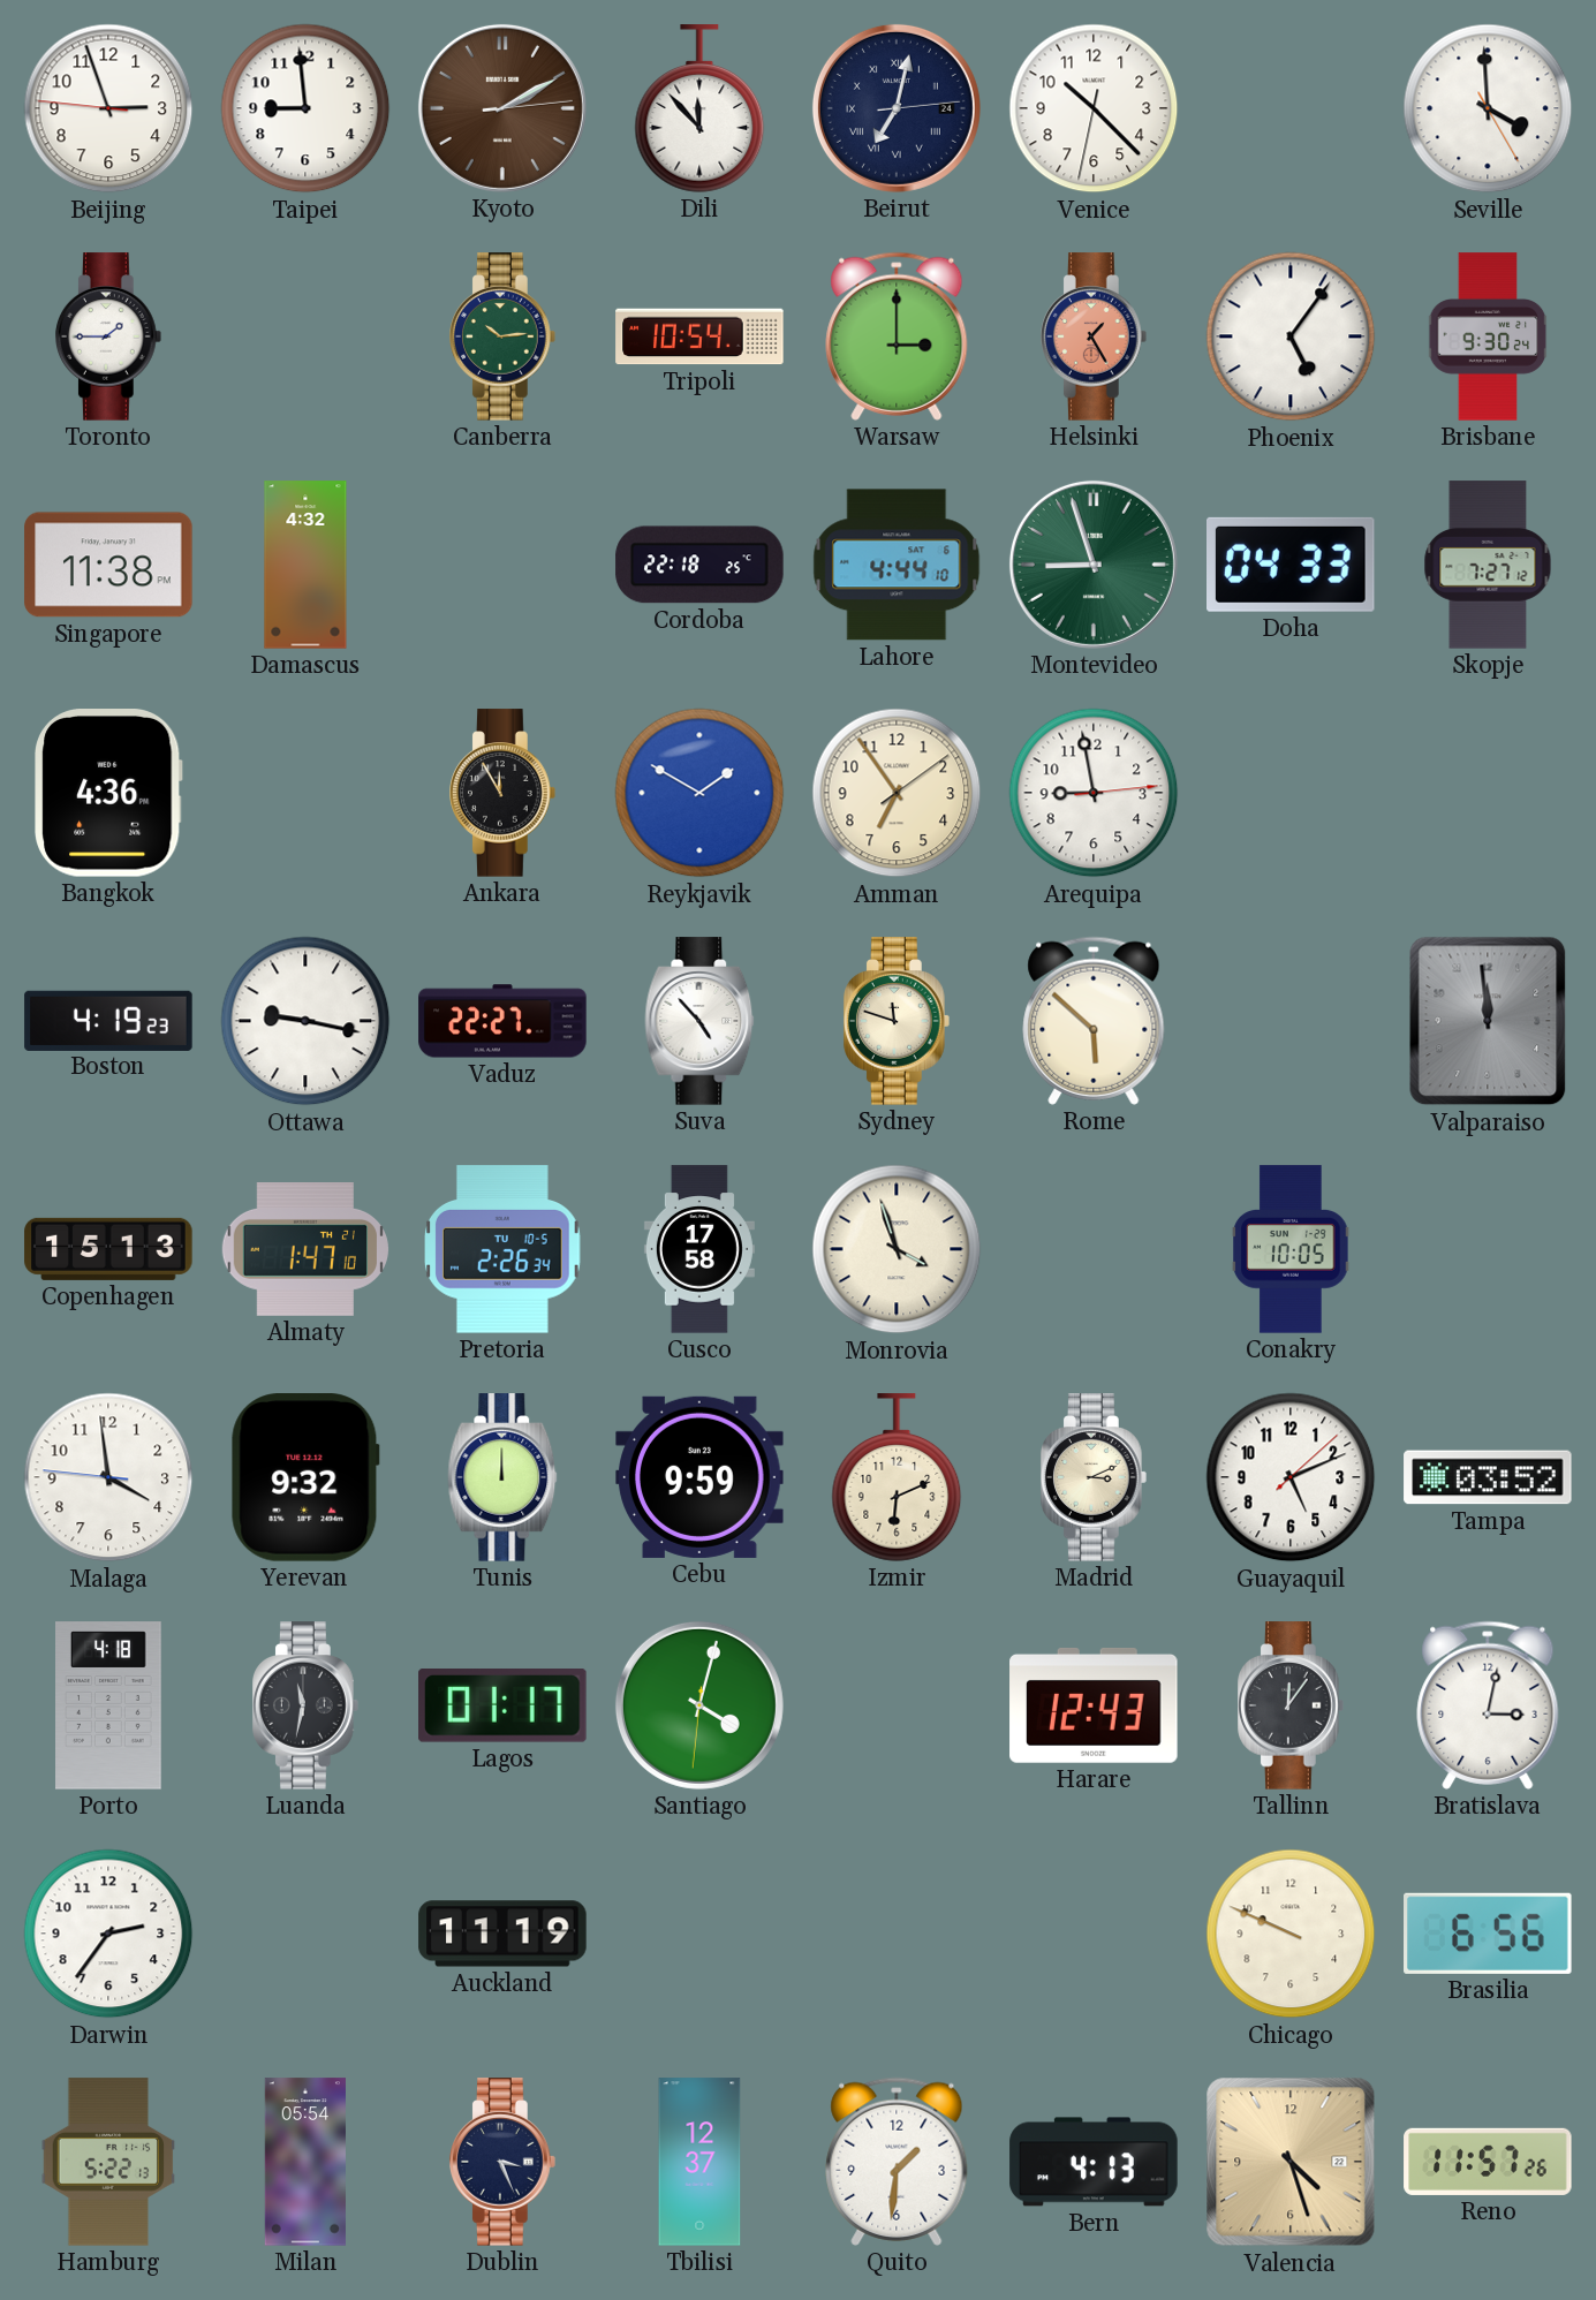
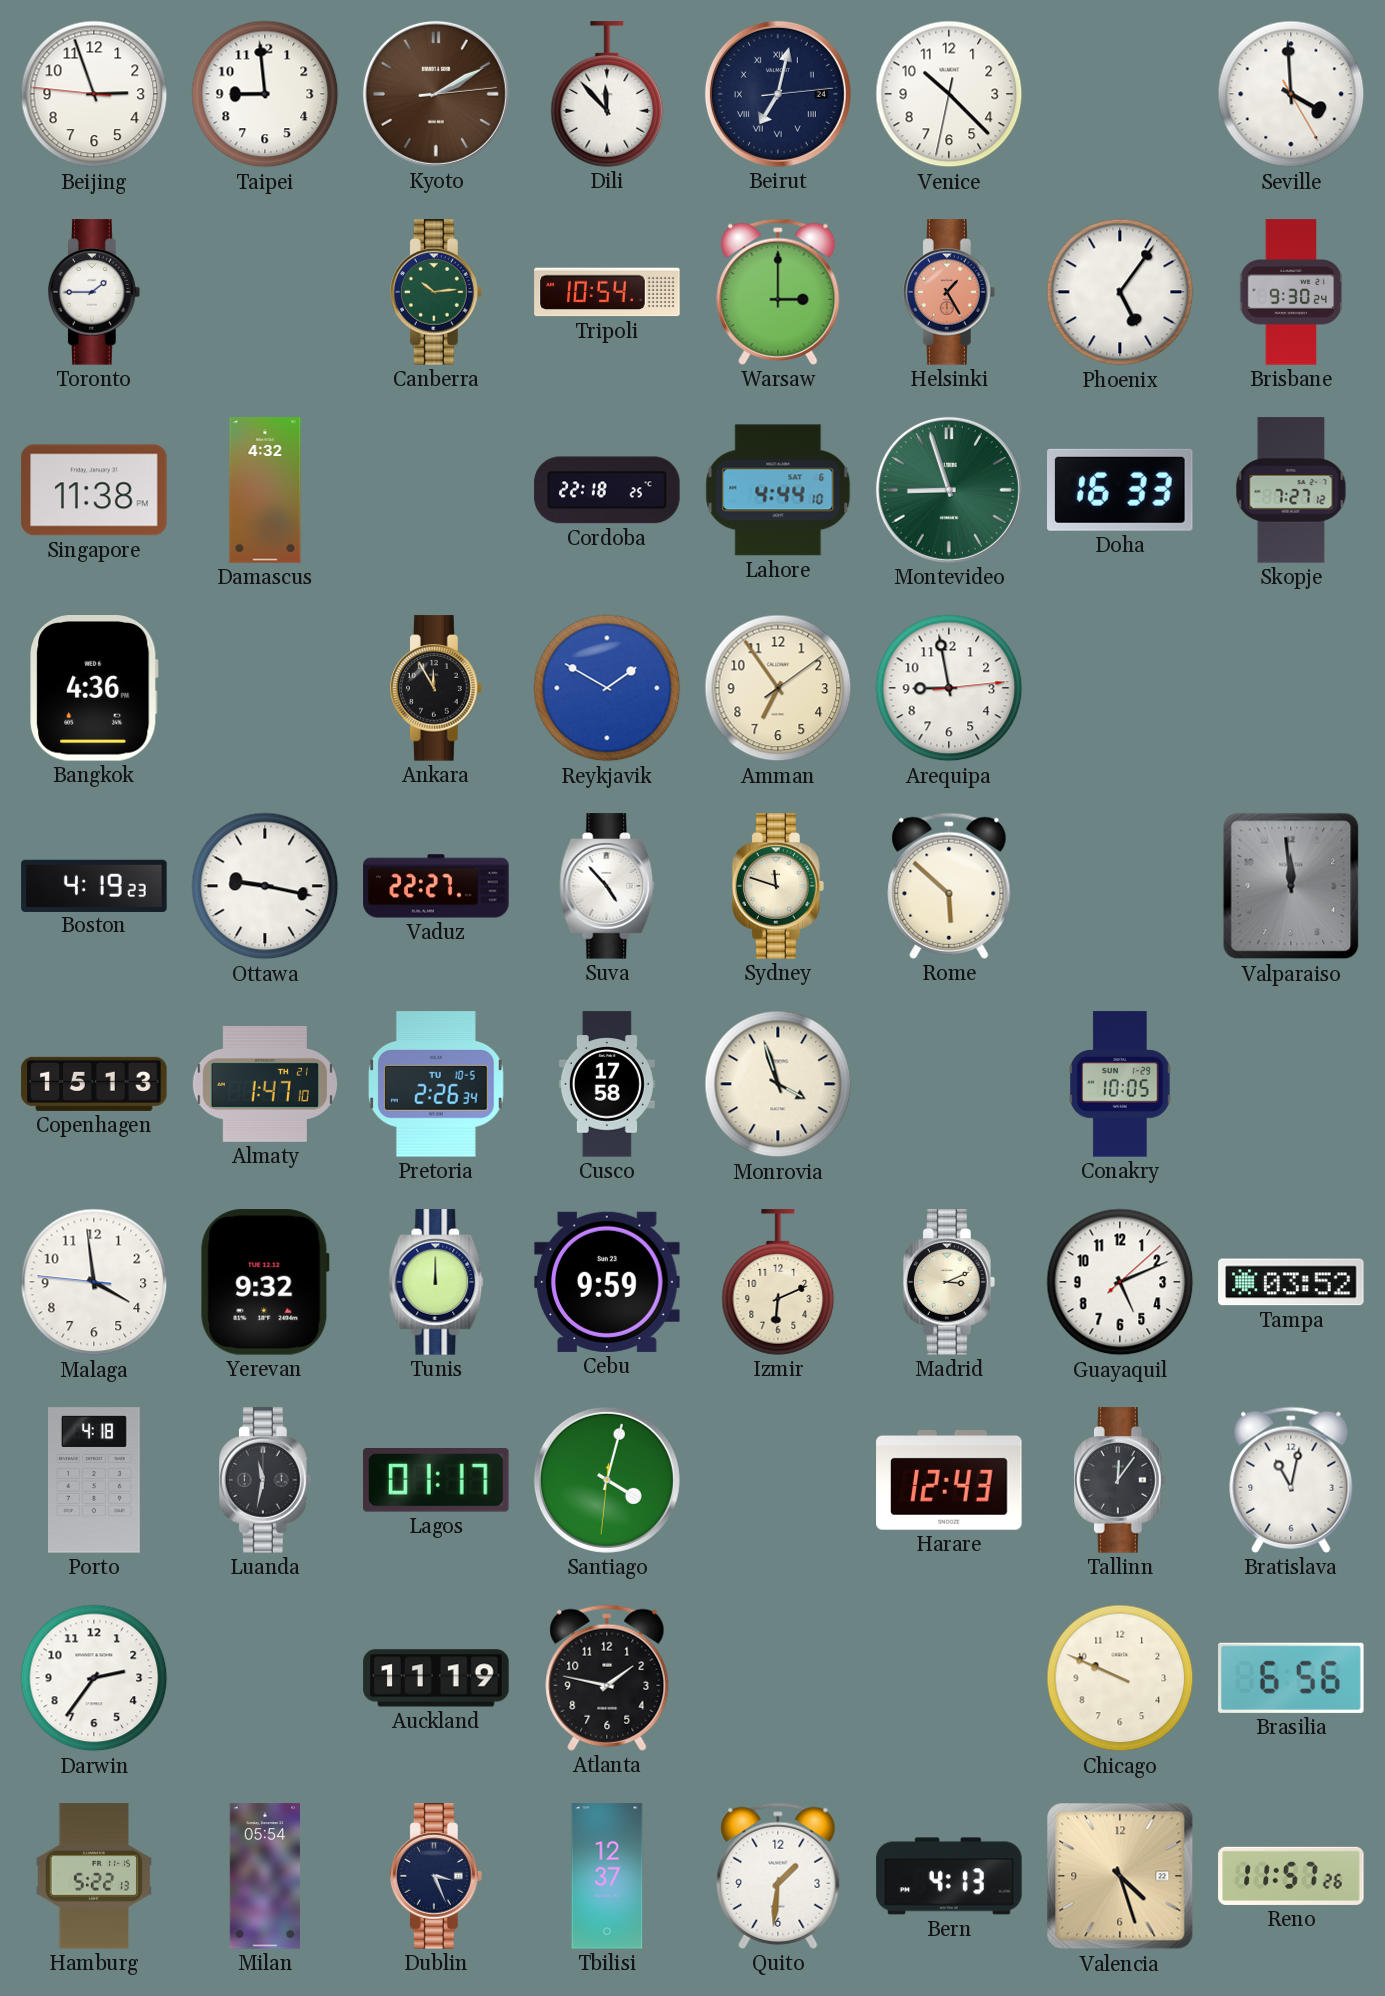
Doha: 04:33 -> 16:33
Bratislava: 3:02 -> 11:02
Atlanta: none -> 1:47
